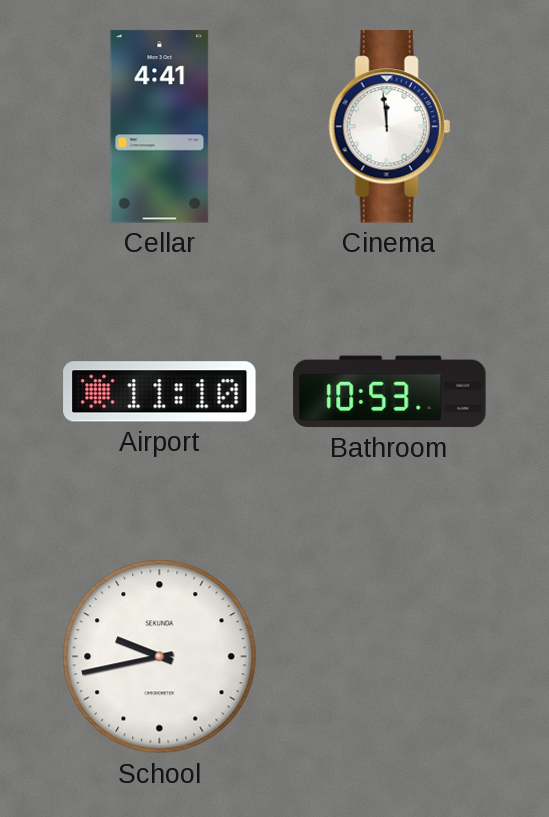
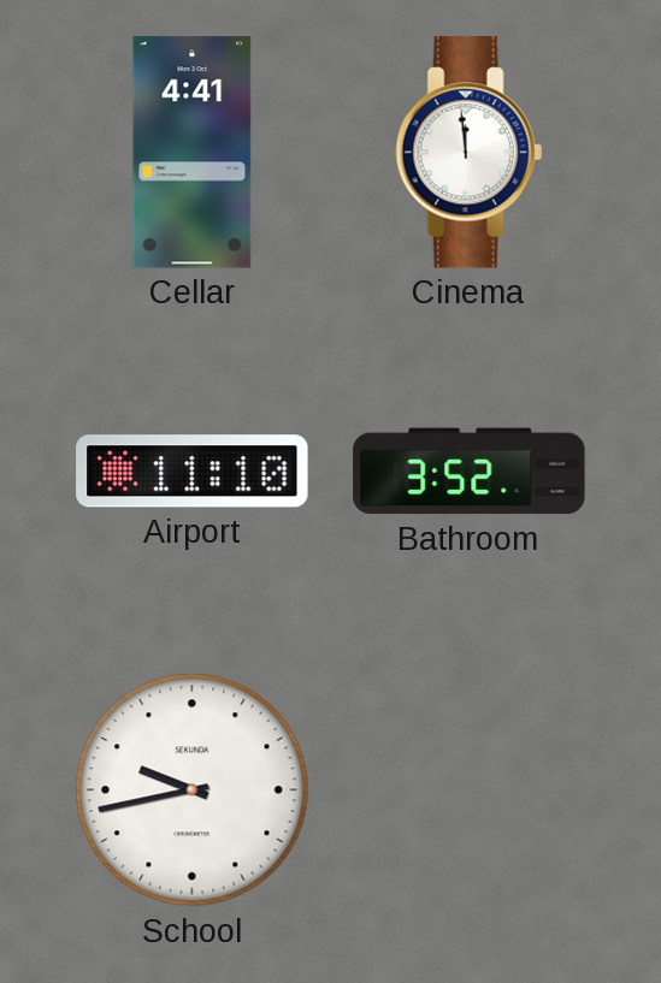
Bathroom: 10:53 -> 3:52
